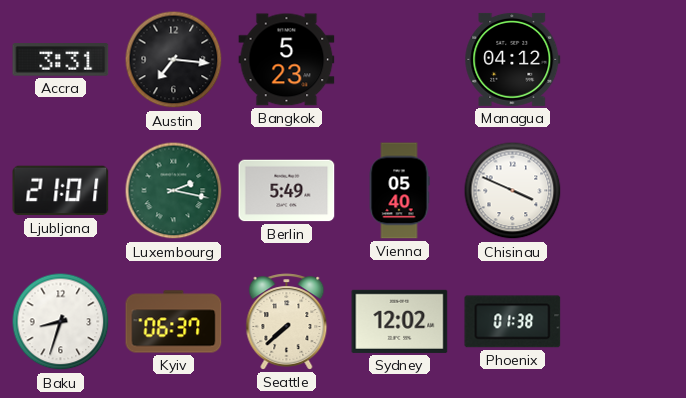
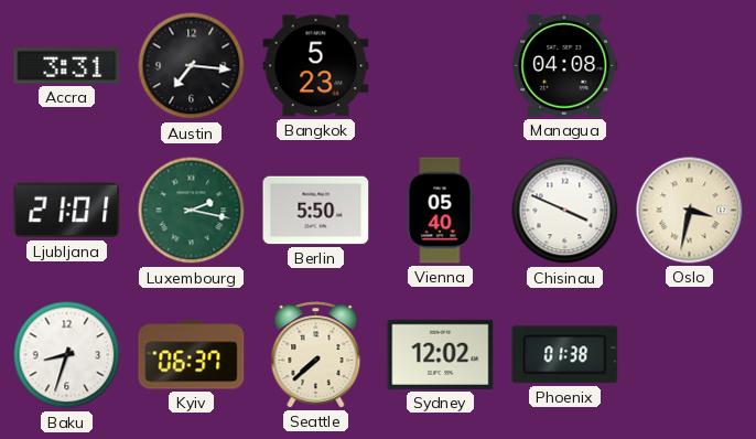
Managua: 04:12 -> 04:08
Berlin: 5:49 -> 5:50
Oslo: none -> 3:32
